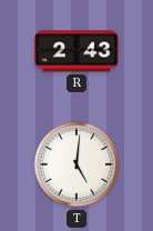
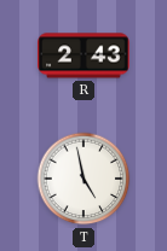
T: 5:01 -> 4:58
